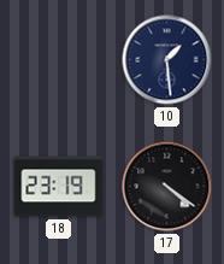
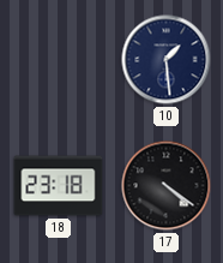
18: 23:19 -> 23:18
